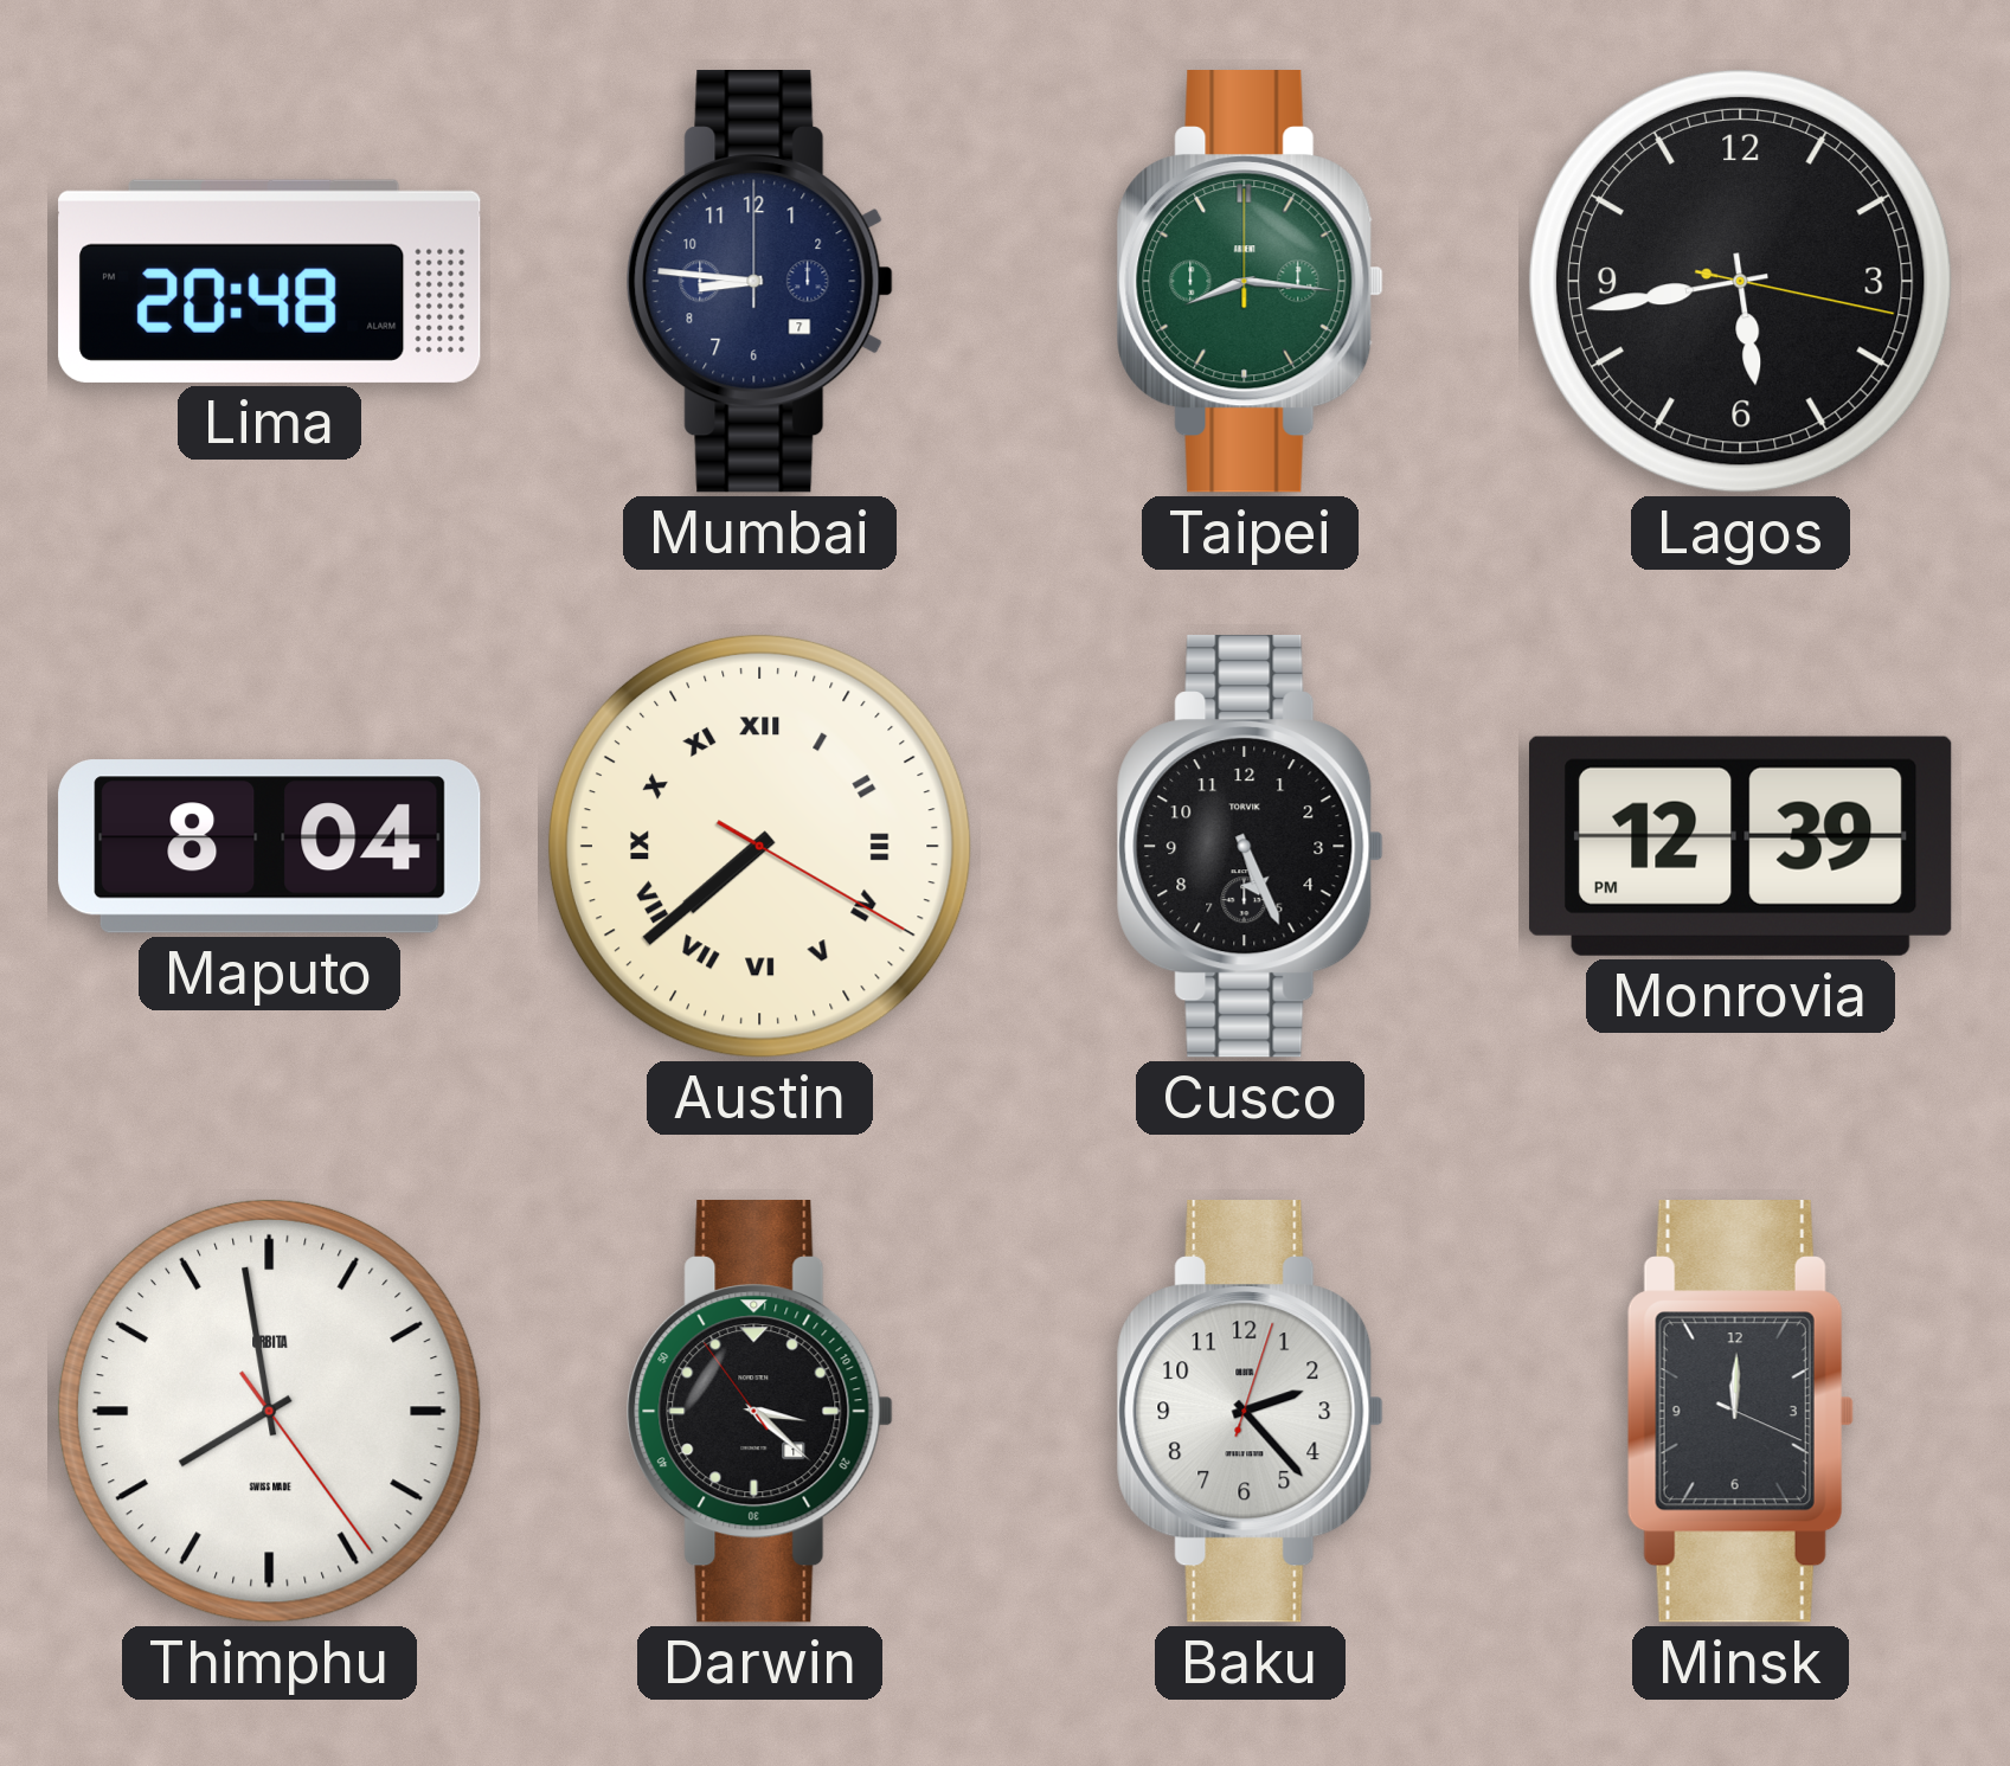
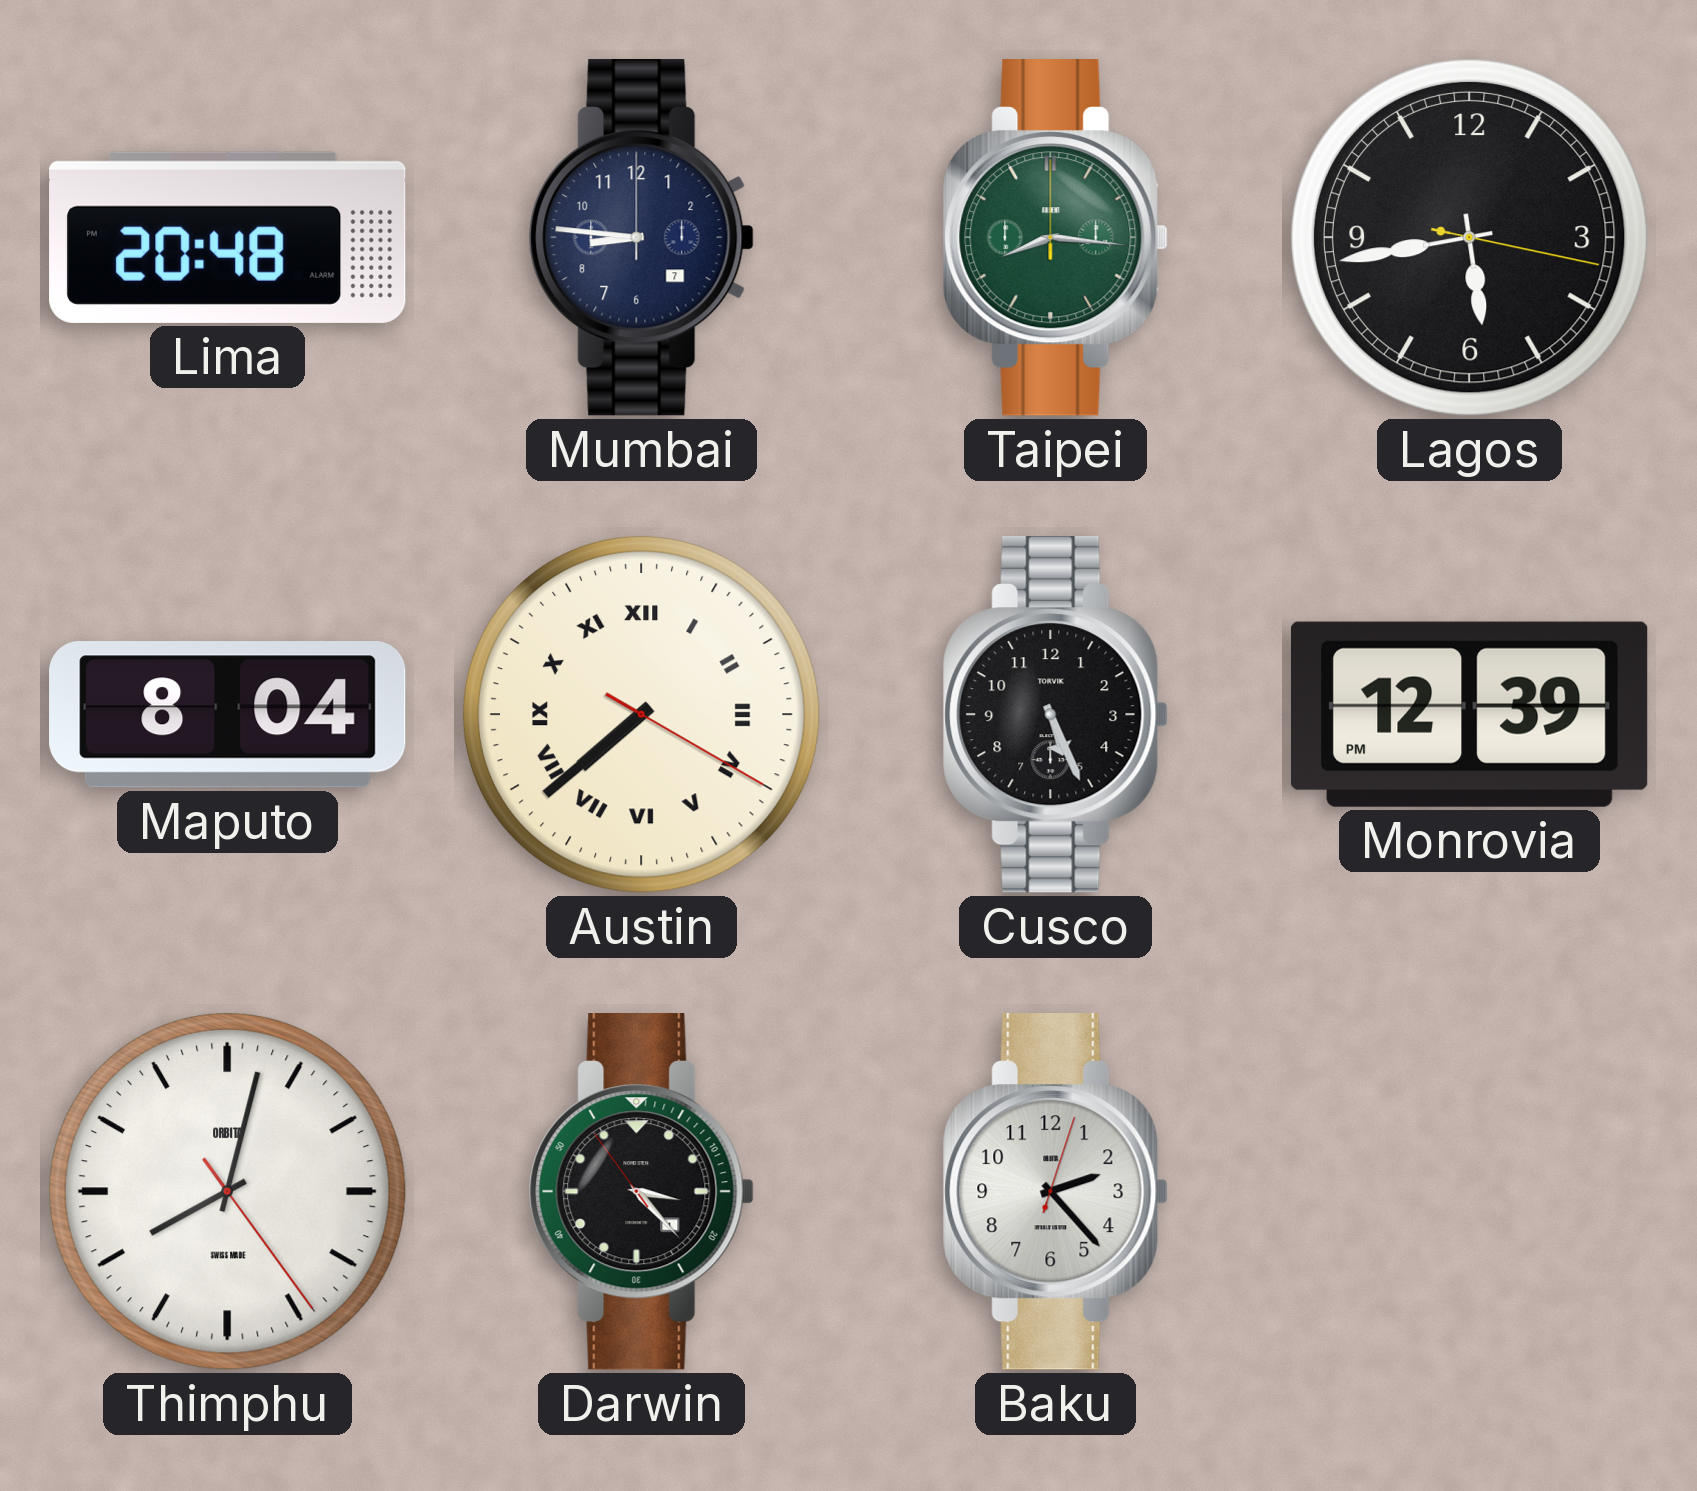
Thimphu: 7:58 -> 8:02
Darwin: 3:21 -> 3:22
Minsk: 12:00 -> none
